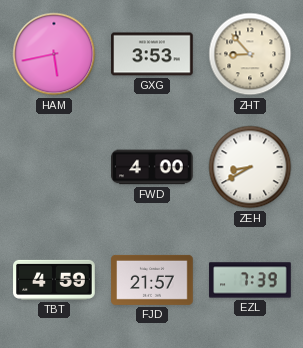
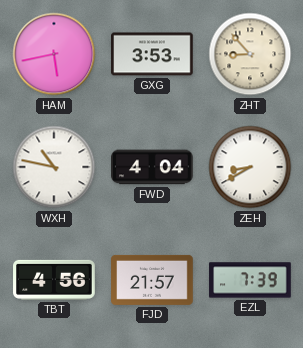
WXH: none -> 10:47
FWD: 4:00 -> 4:04
TBT: 4:59 -> 4:56
